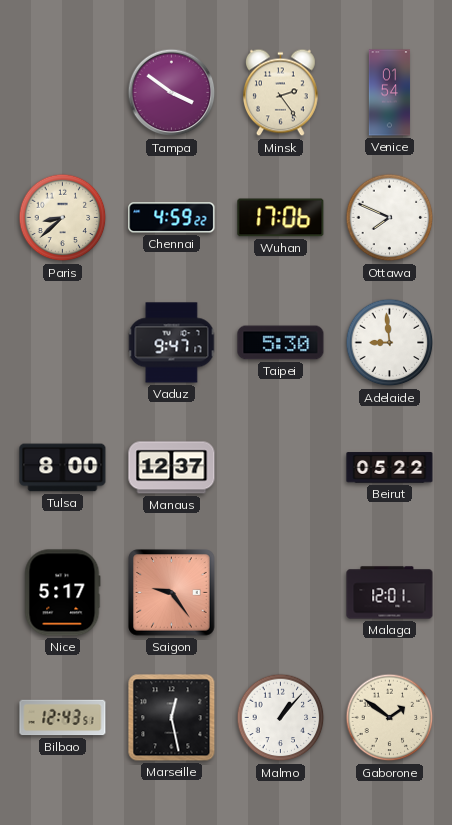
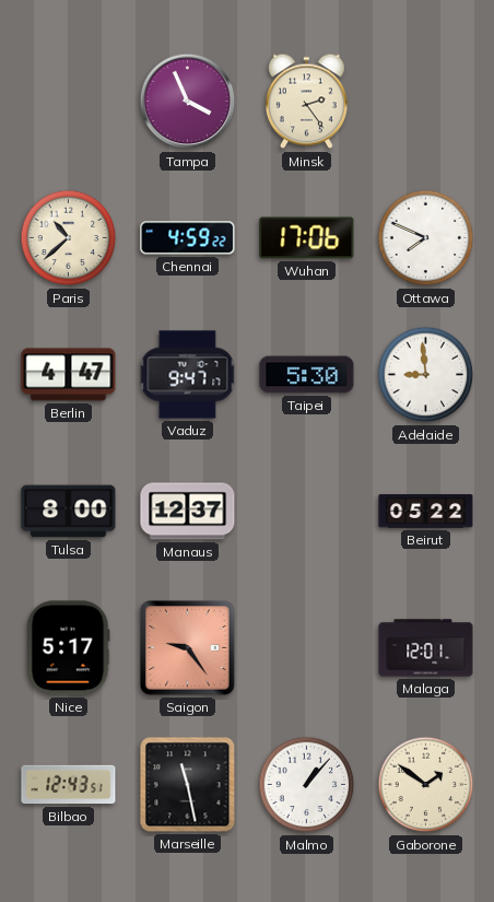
Tampa: 3:51 -> 3:56
Venice: 01:54 -> none
Paris: 8:38 -> 10:38
Berlin: none -> 4:47
Marseille: 12:28 -> 11:28
